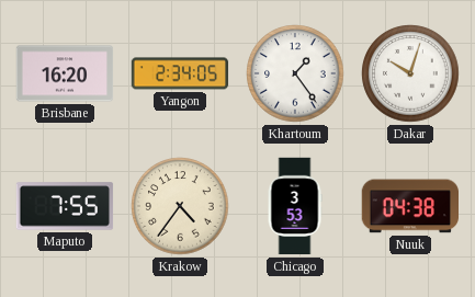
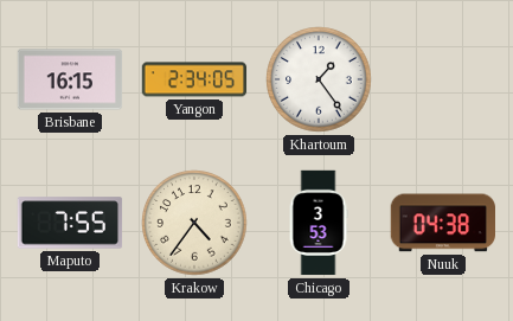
Brisbane: 16:20 -> 16:15
Dakar: 10:03 -> none
